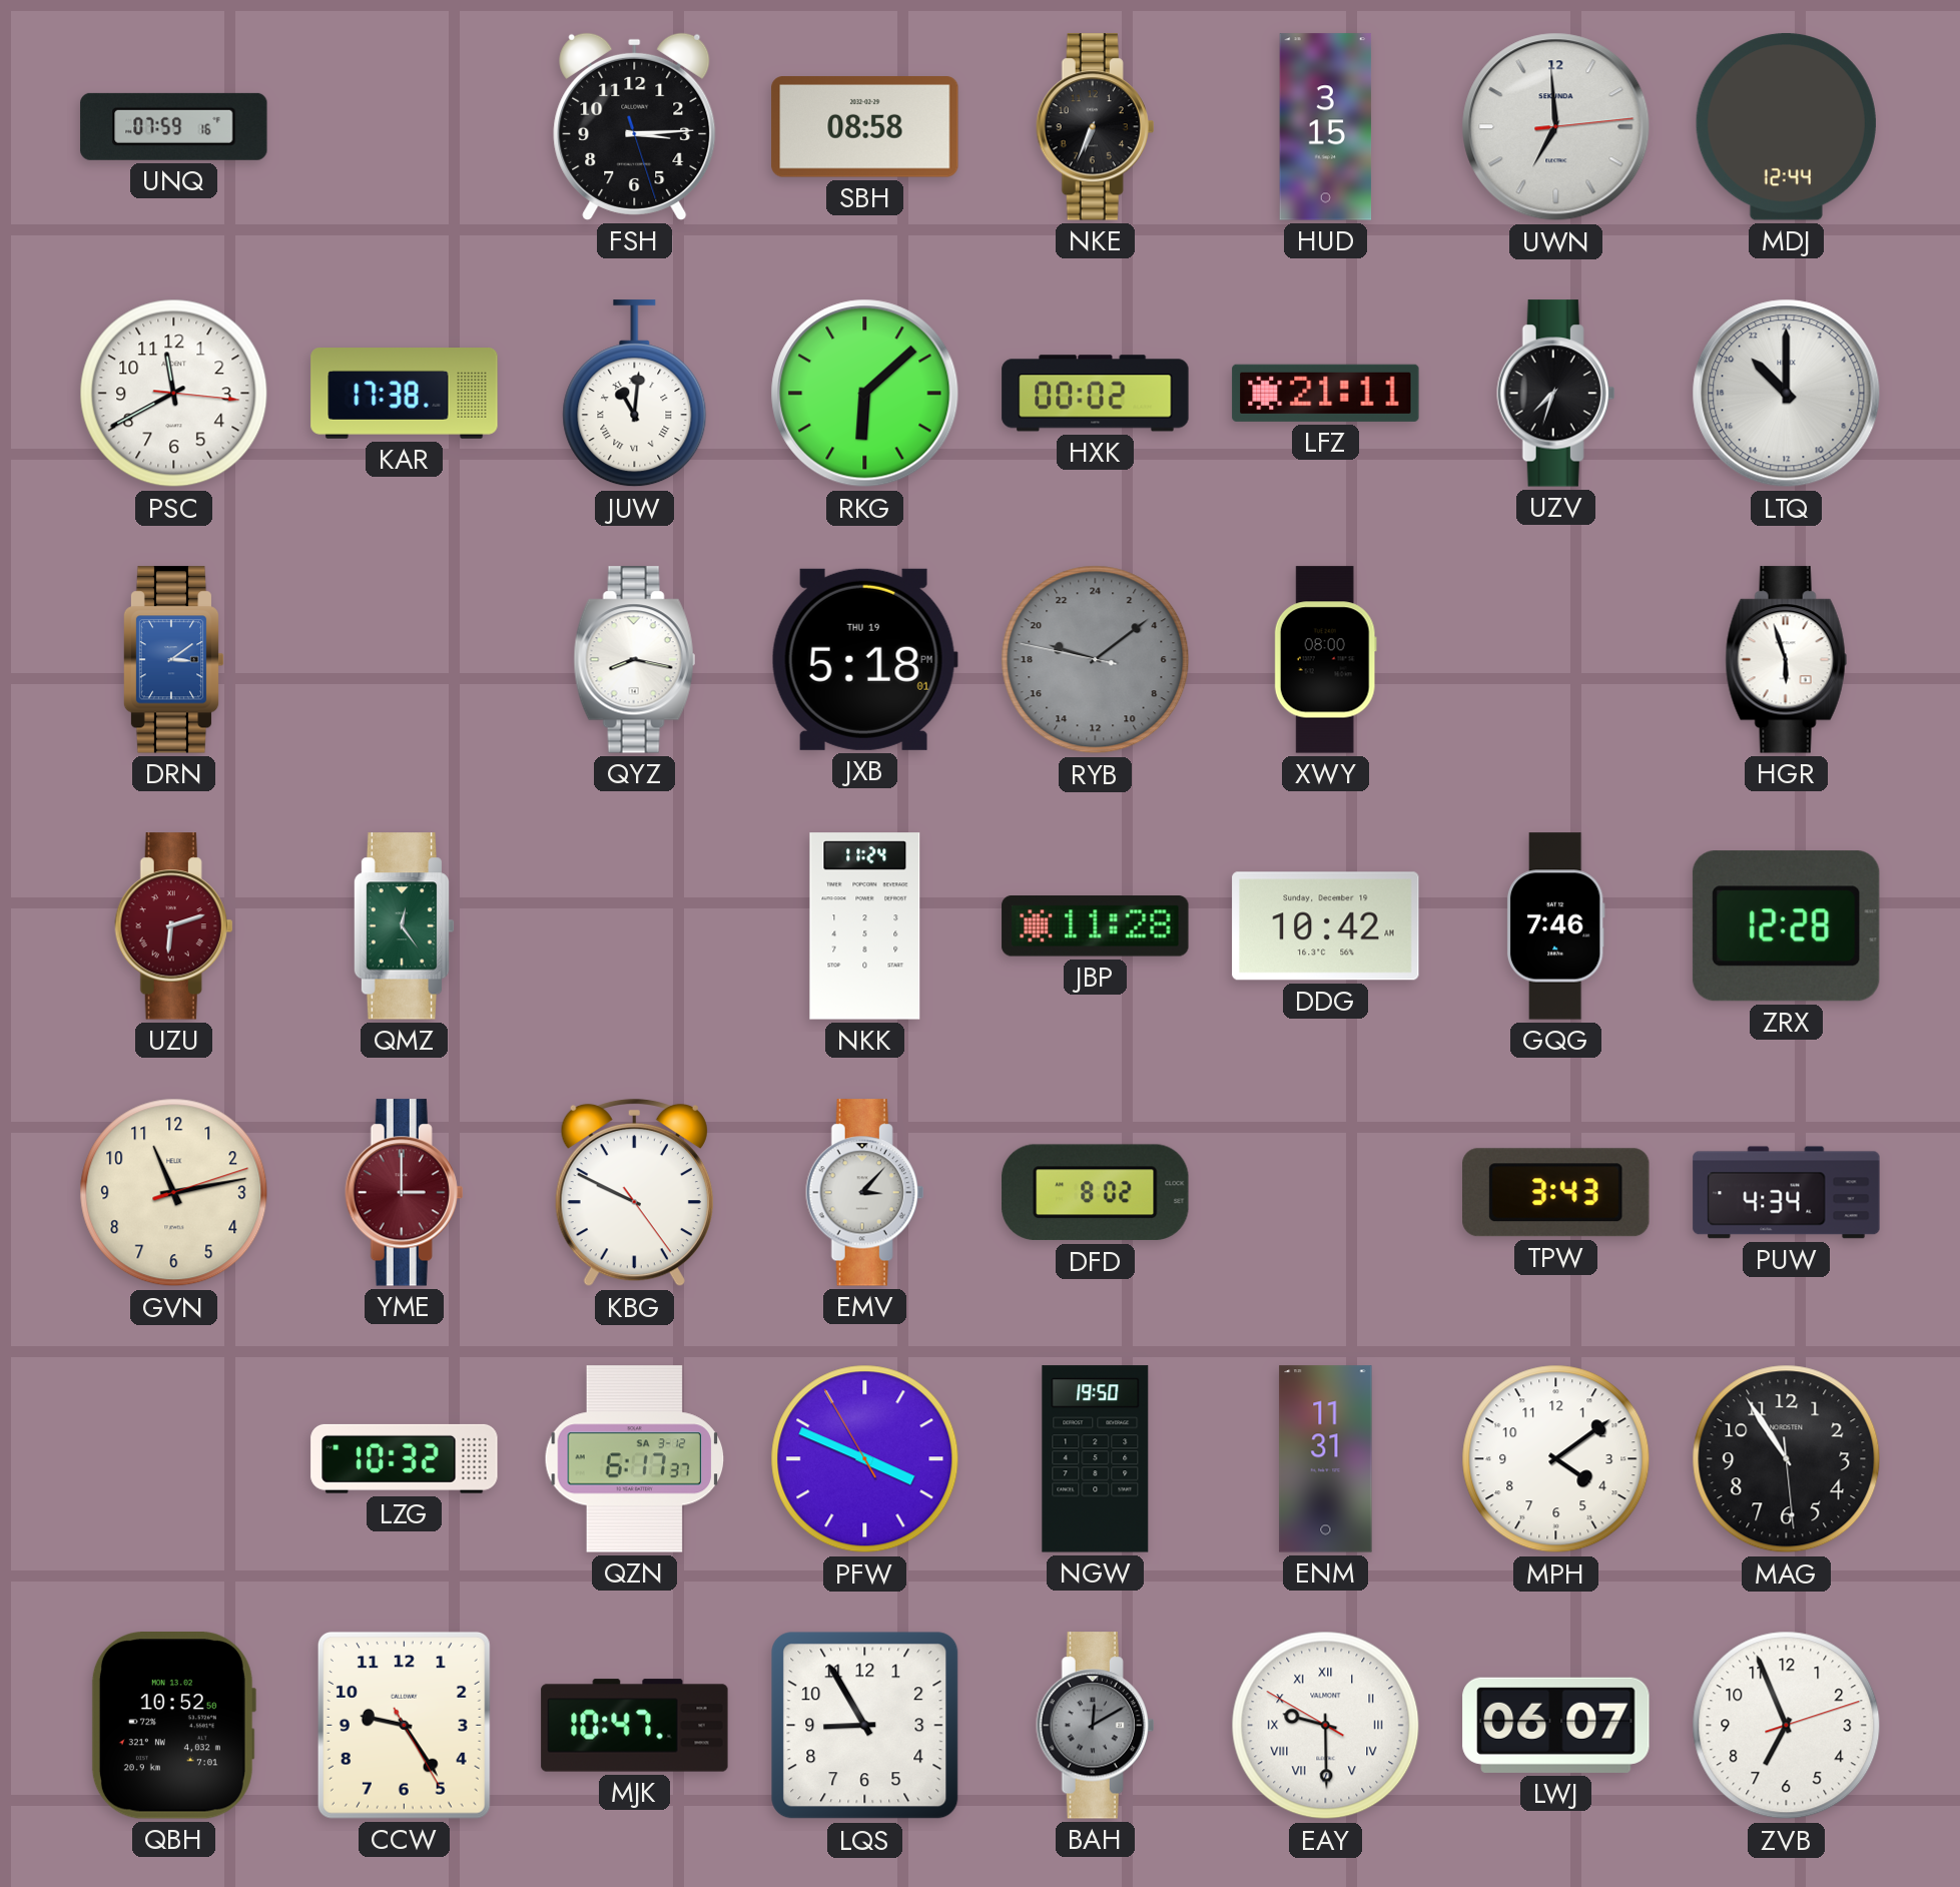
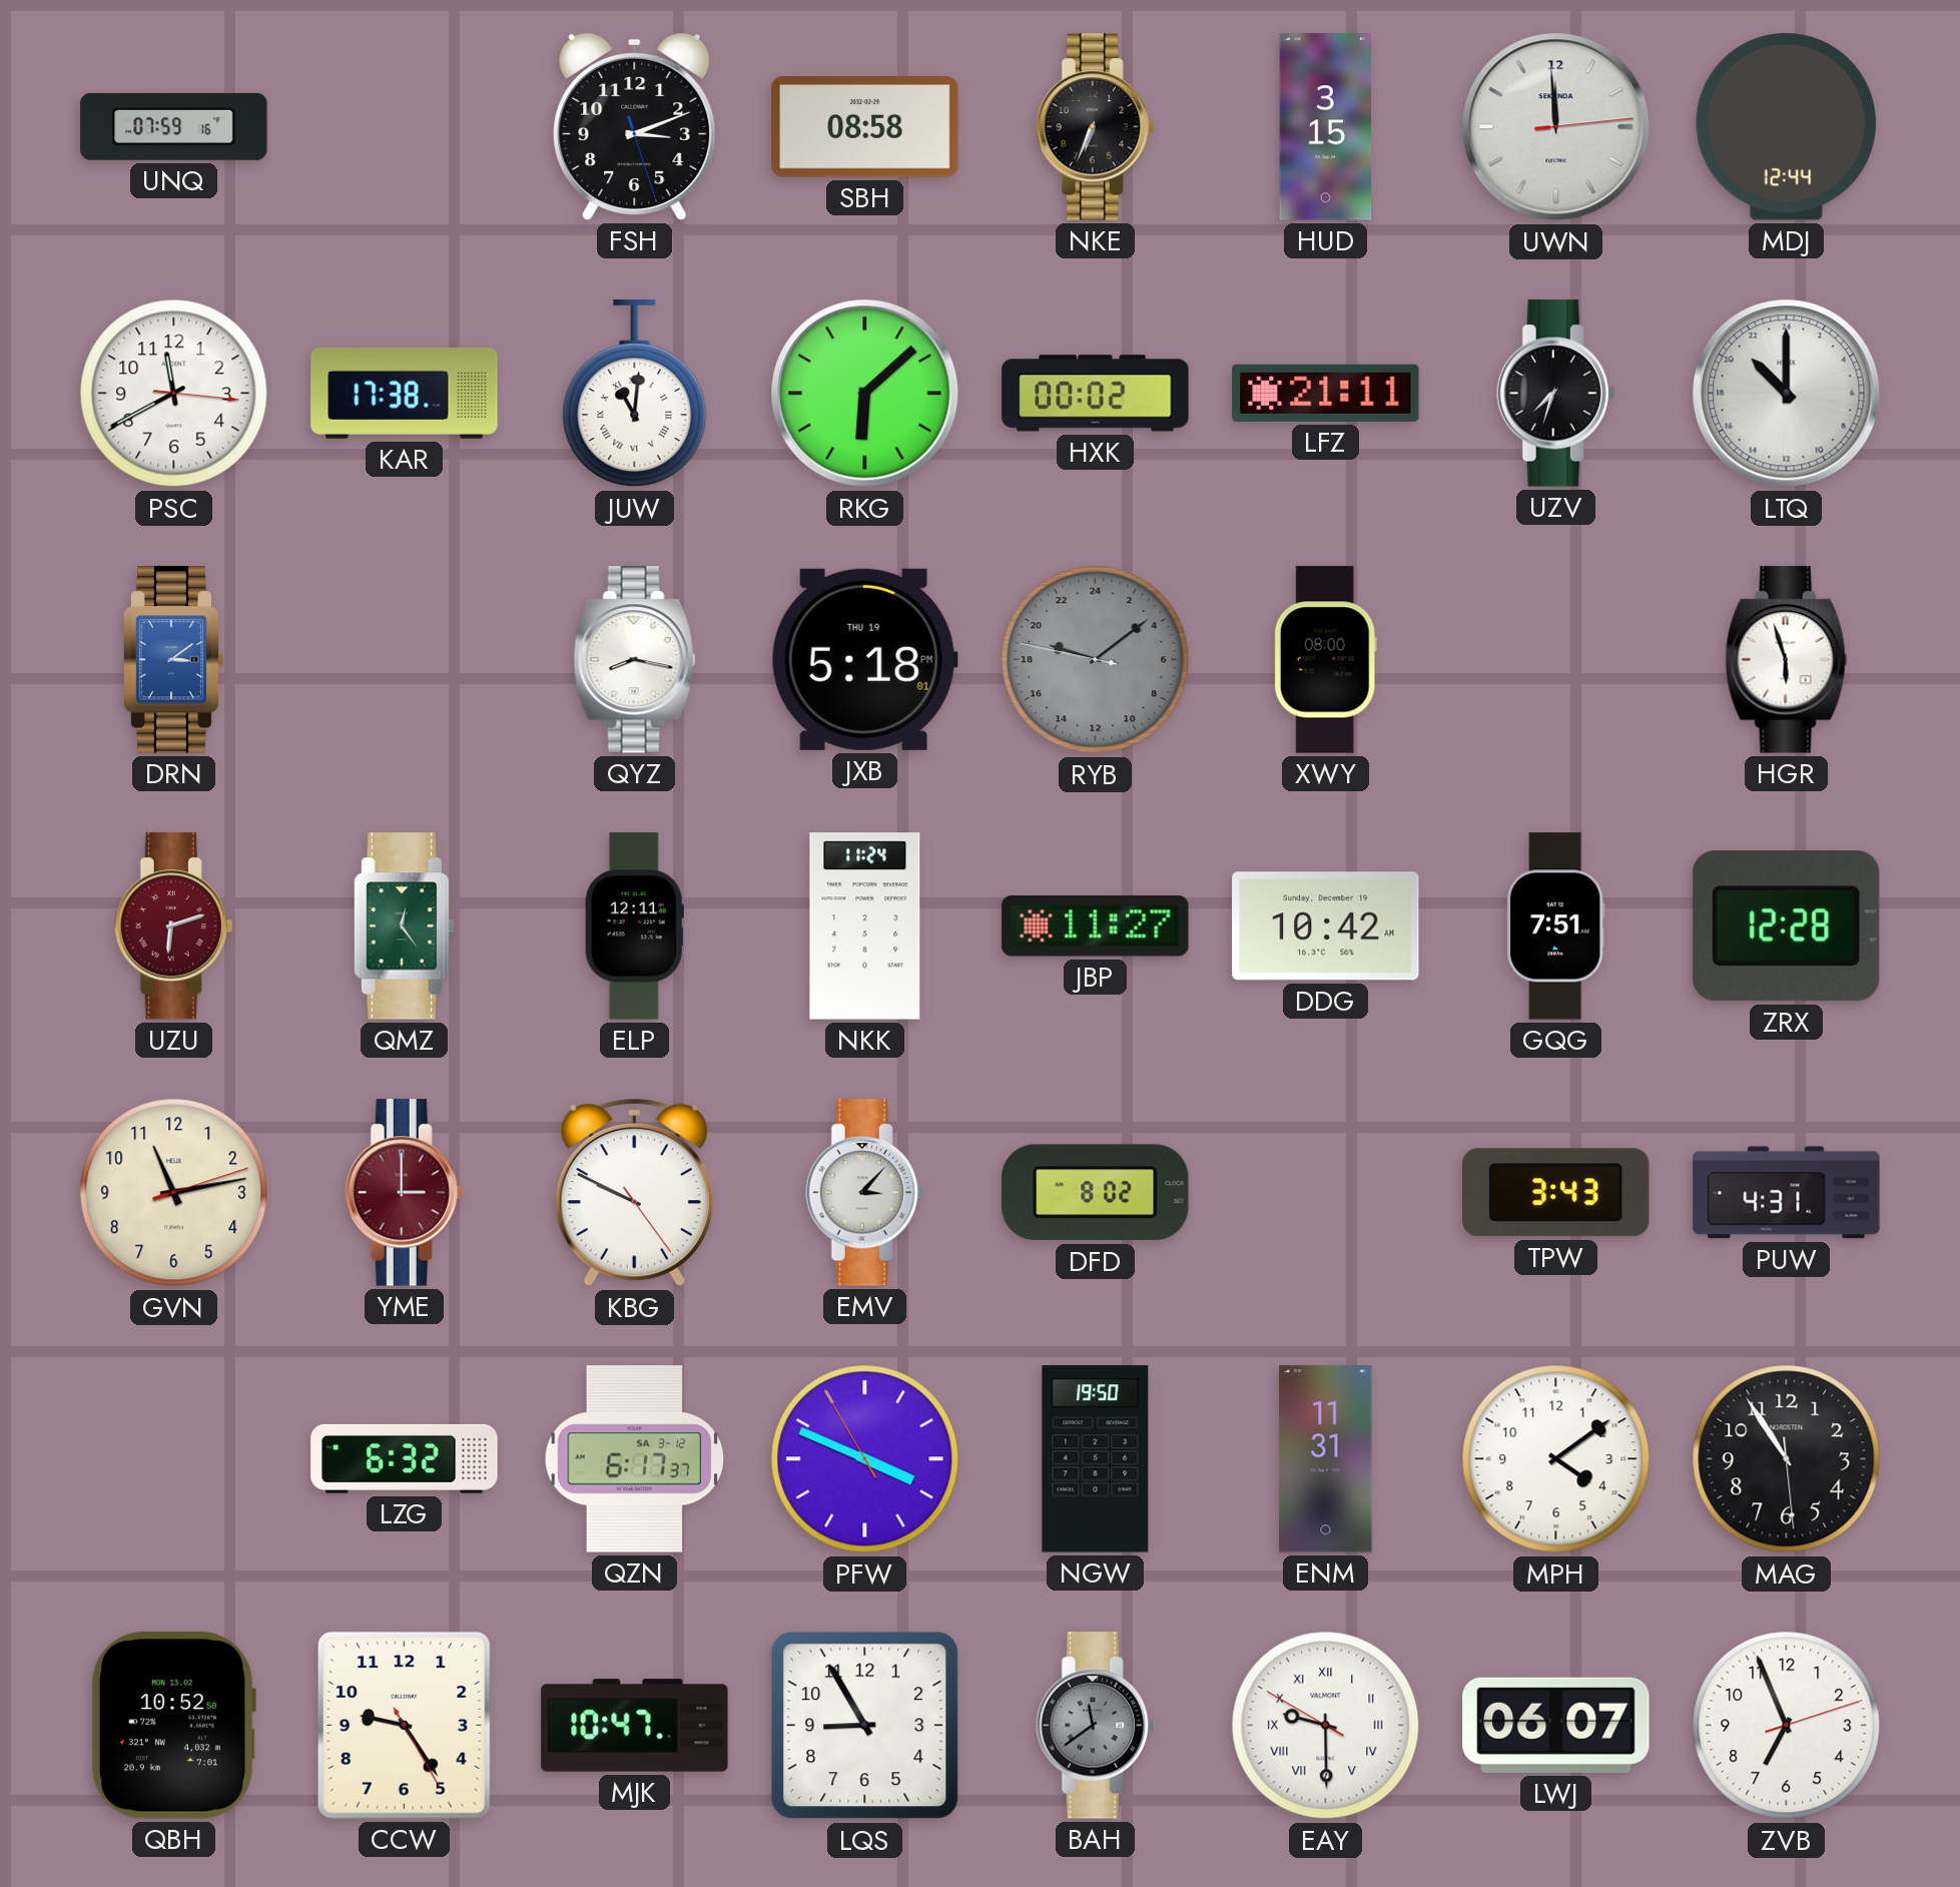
FSH: 3:14 -> 3:11
UWN: 6:59 -> 11:59
ELP: none -> 12:11
JBP: 11:28 -> 11:27
GQG: 7:46 -> 7:51
PUW: 4:34 -> 4:31
LZG: 10:32 -> 6:32
BAH: 12:10 -> 11:39
